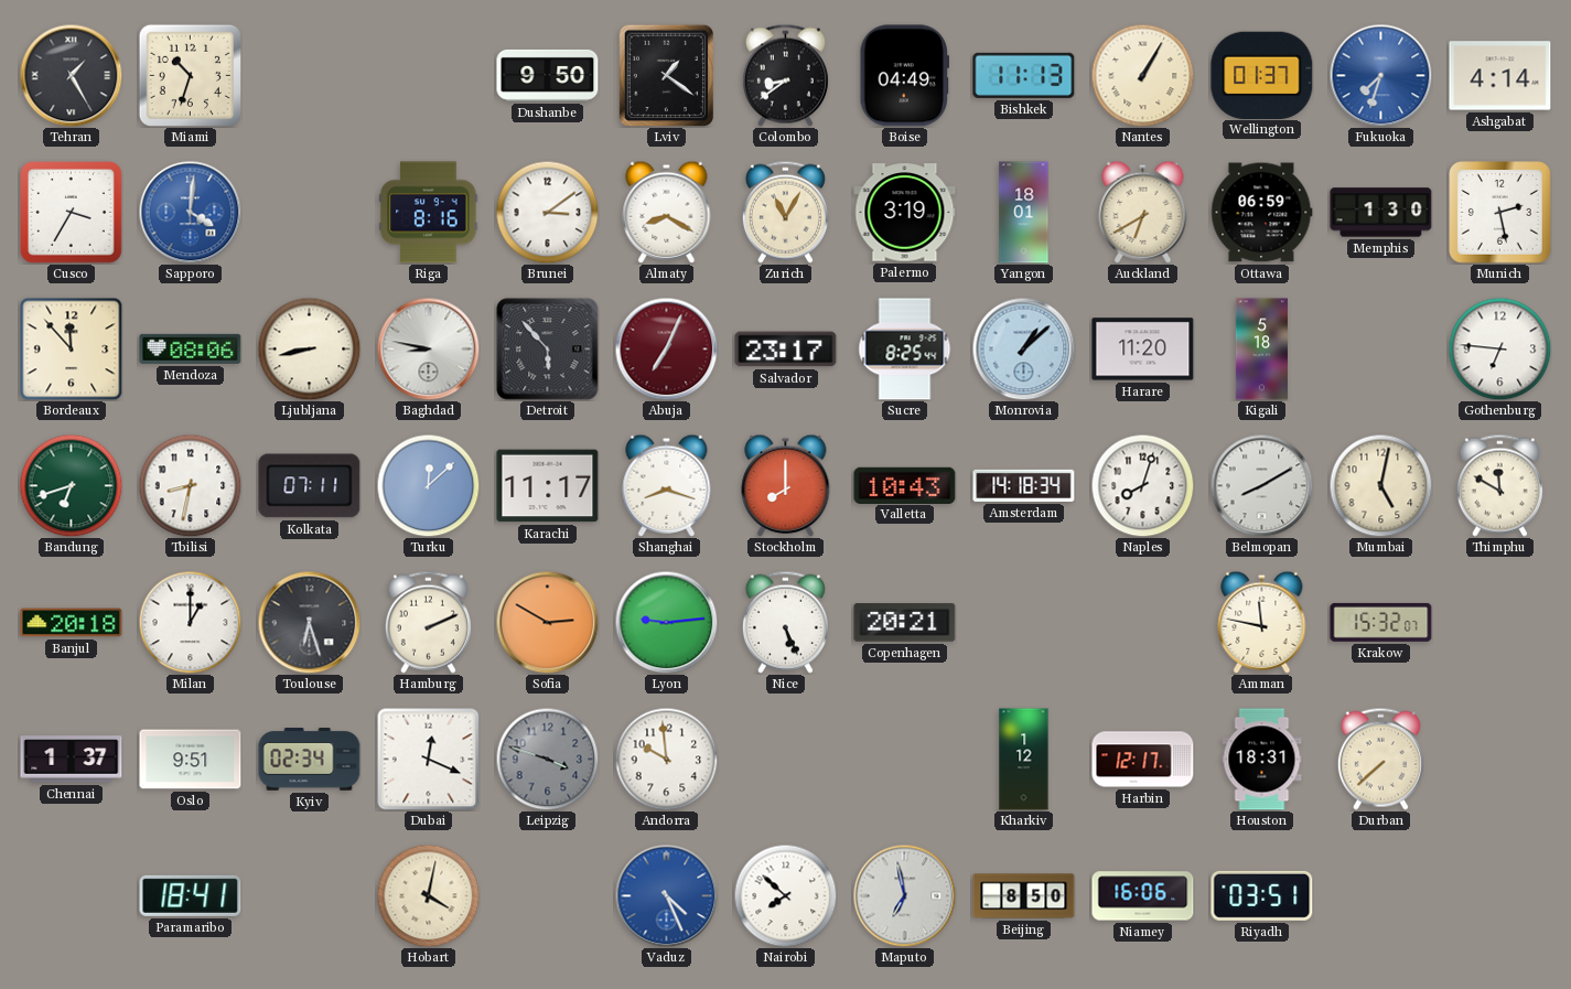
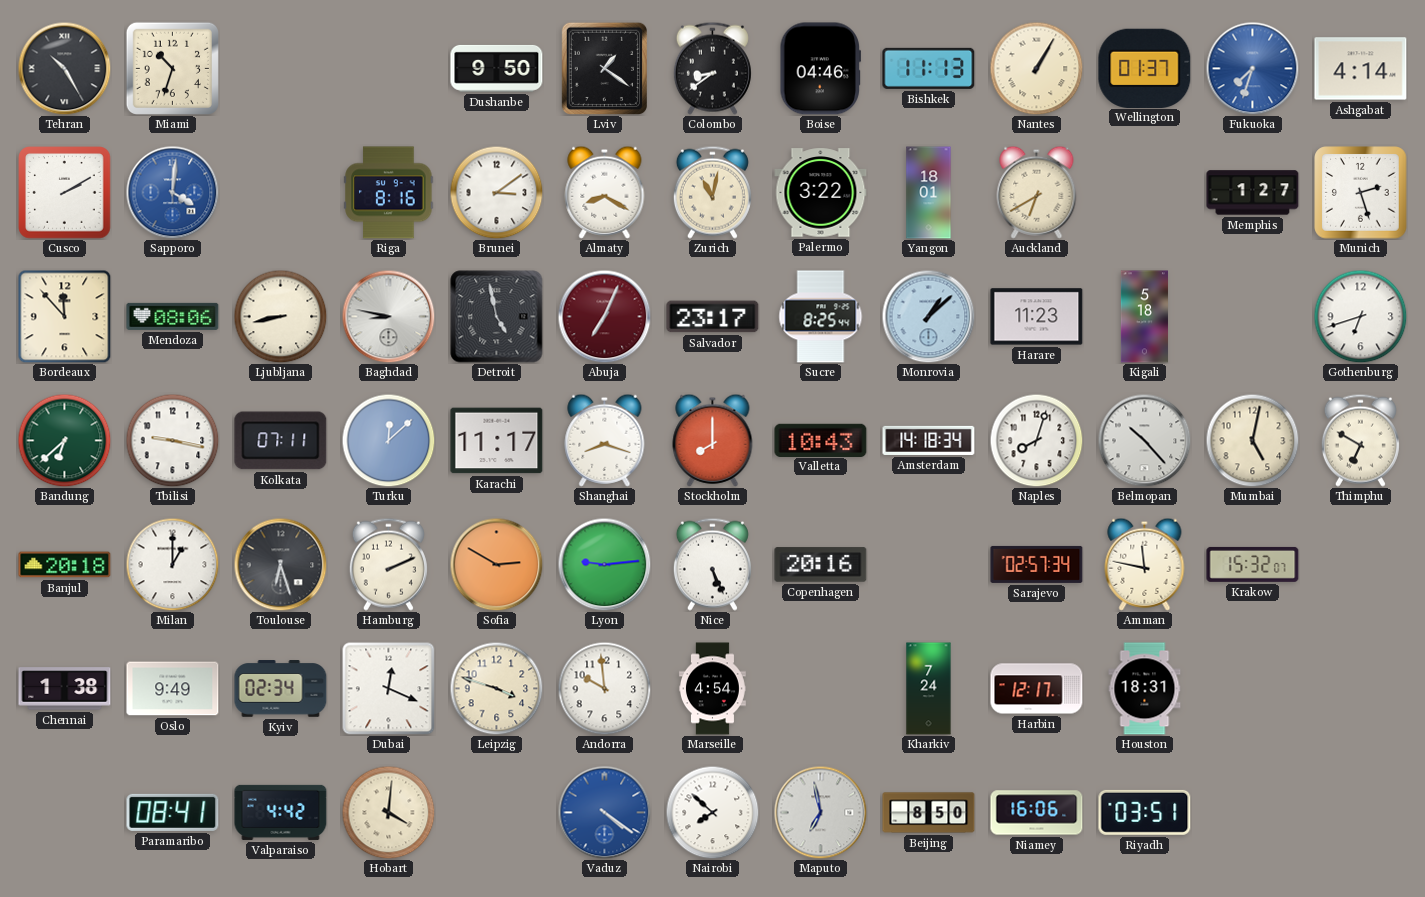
Tehran: 1:25 -> 10:25
Boise: 04:49 -> 04:46
Cusco: 3:35 -> 2:10
Zurich: 11:05 -> 11:02
Palermo: 3:19 -> 3:22
Ottawa: 06:59 -> none
Memphis: 1:30 -> 1:27
Munich: 2:28 -> 2:27
Detroit: 5:53 -> 4:58
Harare: 11:20 -> 11:23
Gothenburg: 6:46 -> 6:42
Bandung: 6:42 -> 6:38
Tbilisi: 8:32 -> 9:17
Belmopan: 8:10 -> 10:23
Thimphu: 11:50 -> 6:50
Copenhagen: 20:21 -> 20:16
Sarajevo: none -> 02:57
Chennai: 1:37 -> 1:38
Oslo: 9:51 -> 9:49
Leipzig dial: grey -> cream
Marseille: none -> 4:54
Kharkiv: 1:12 -> 7:24
Durban: 7:38 -> none
Paramaribo: 18:41 -> 08:41
Valparaiso: none -> 4:42
Hobart: 4:02 -> 4:01
Vaduz: 4:26 -> 4:21
